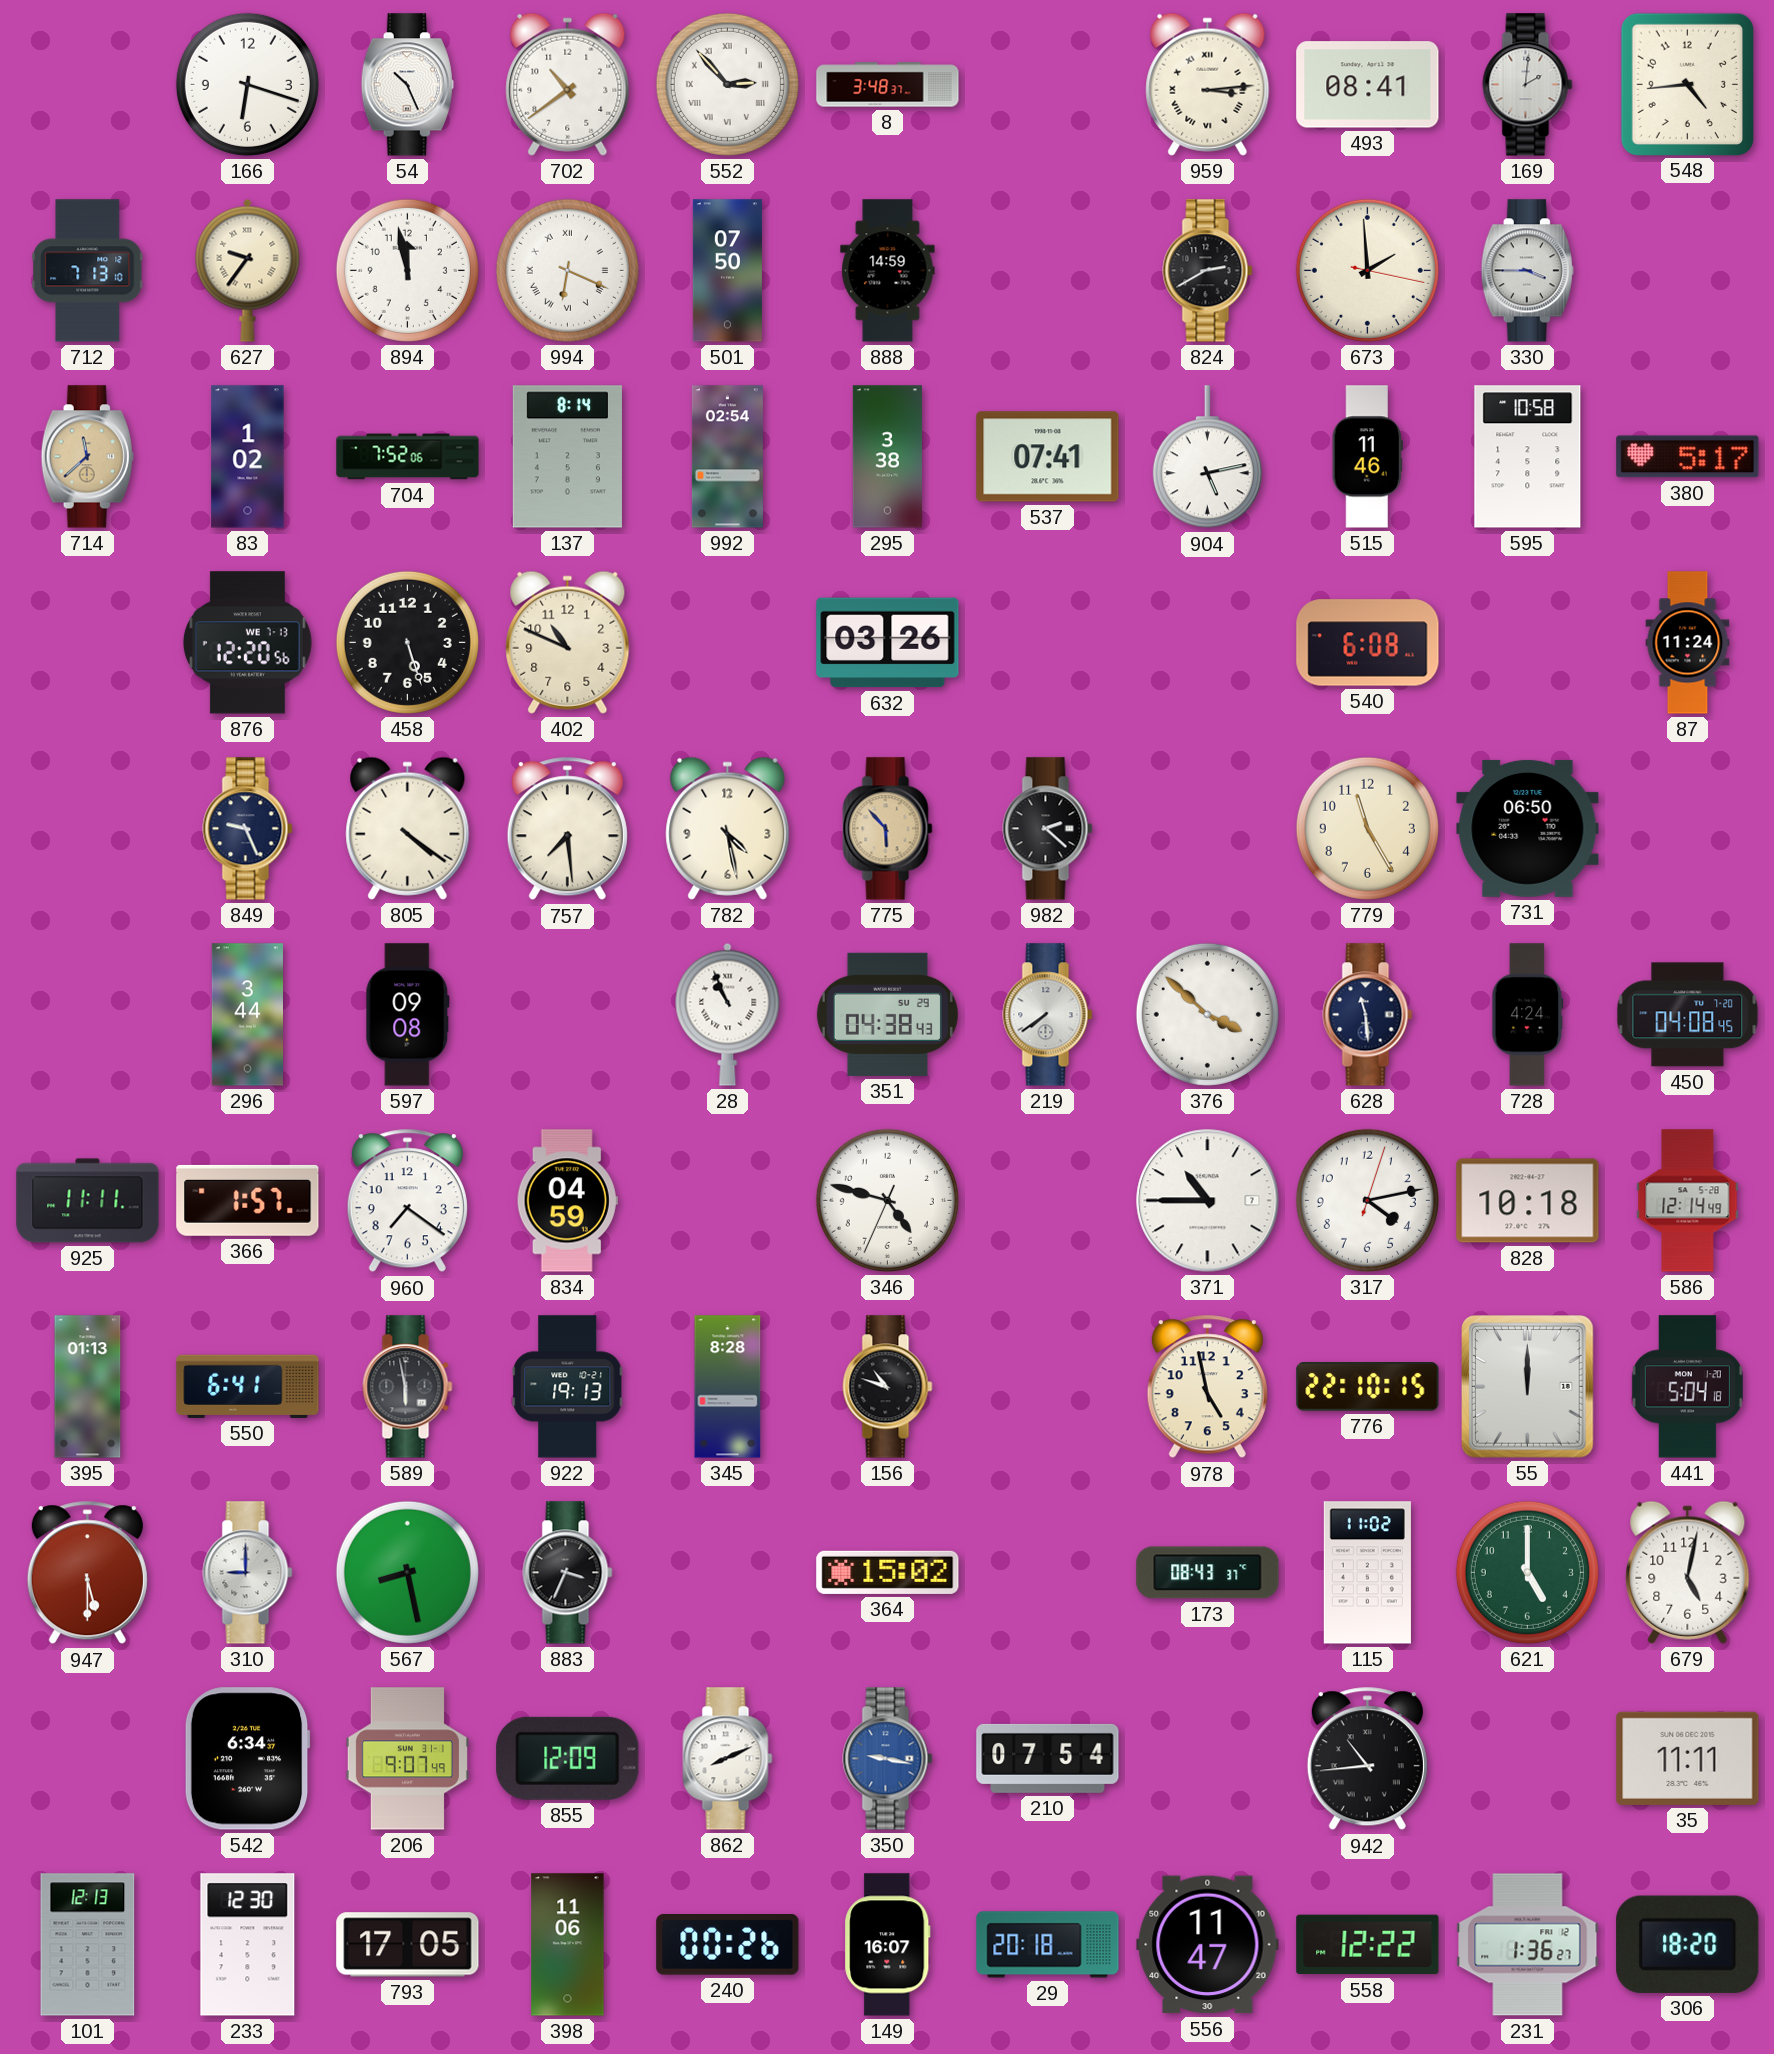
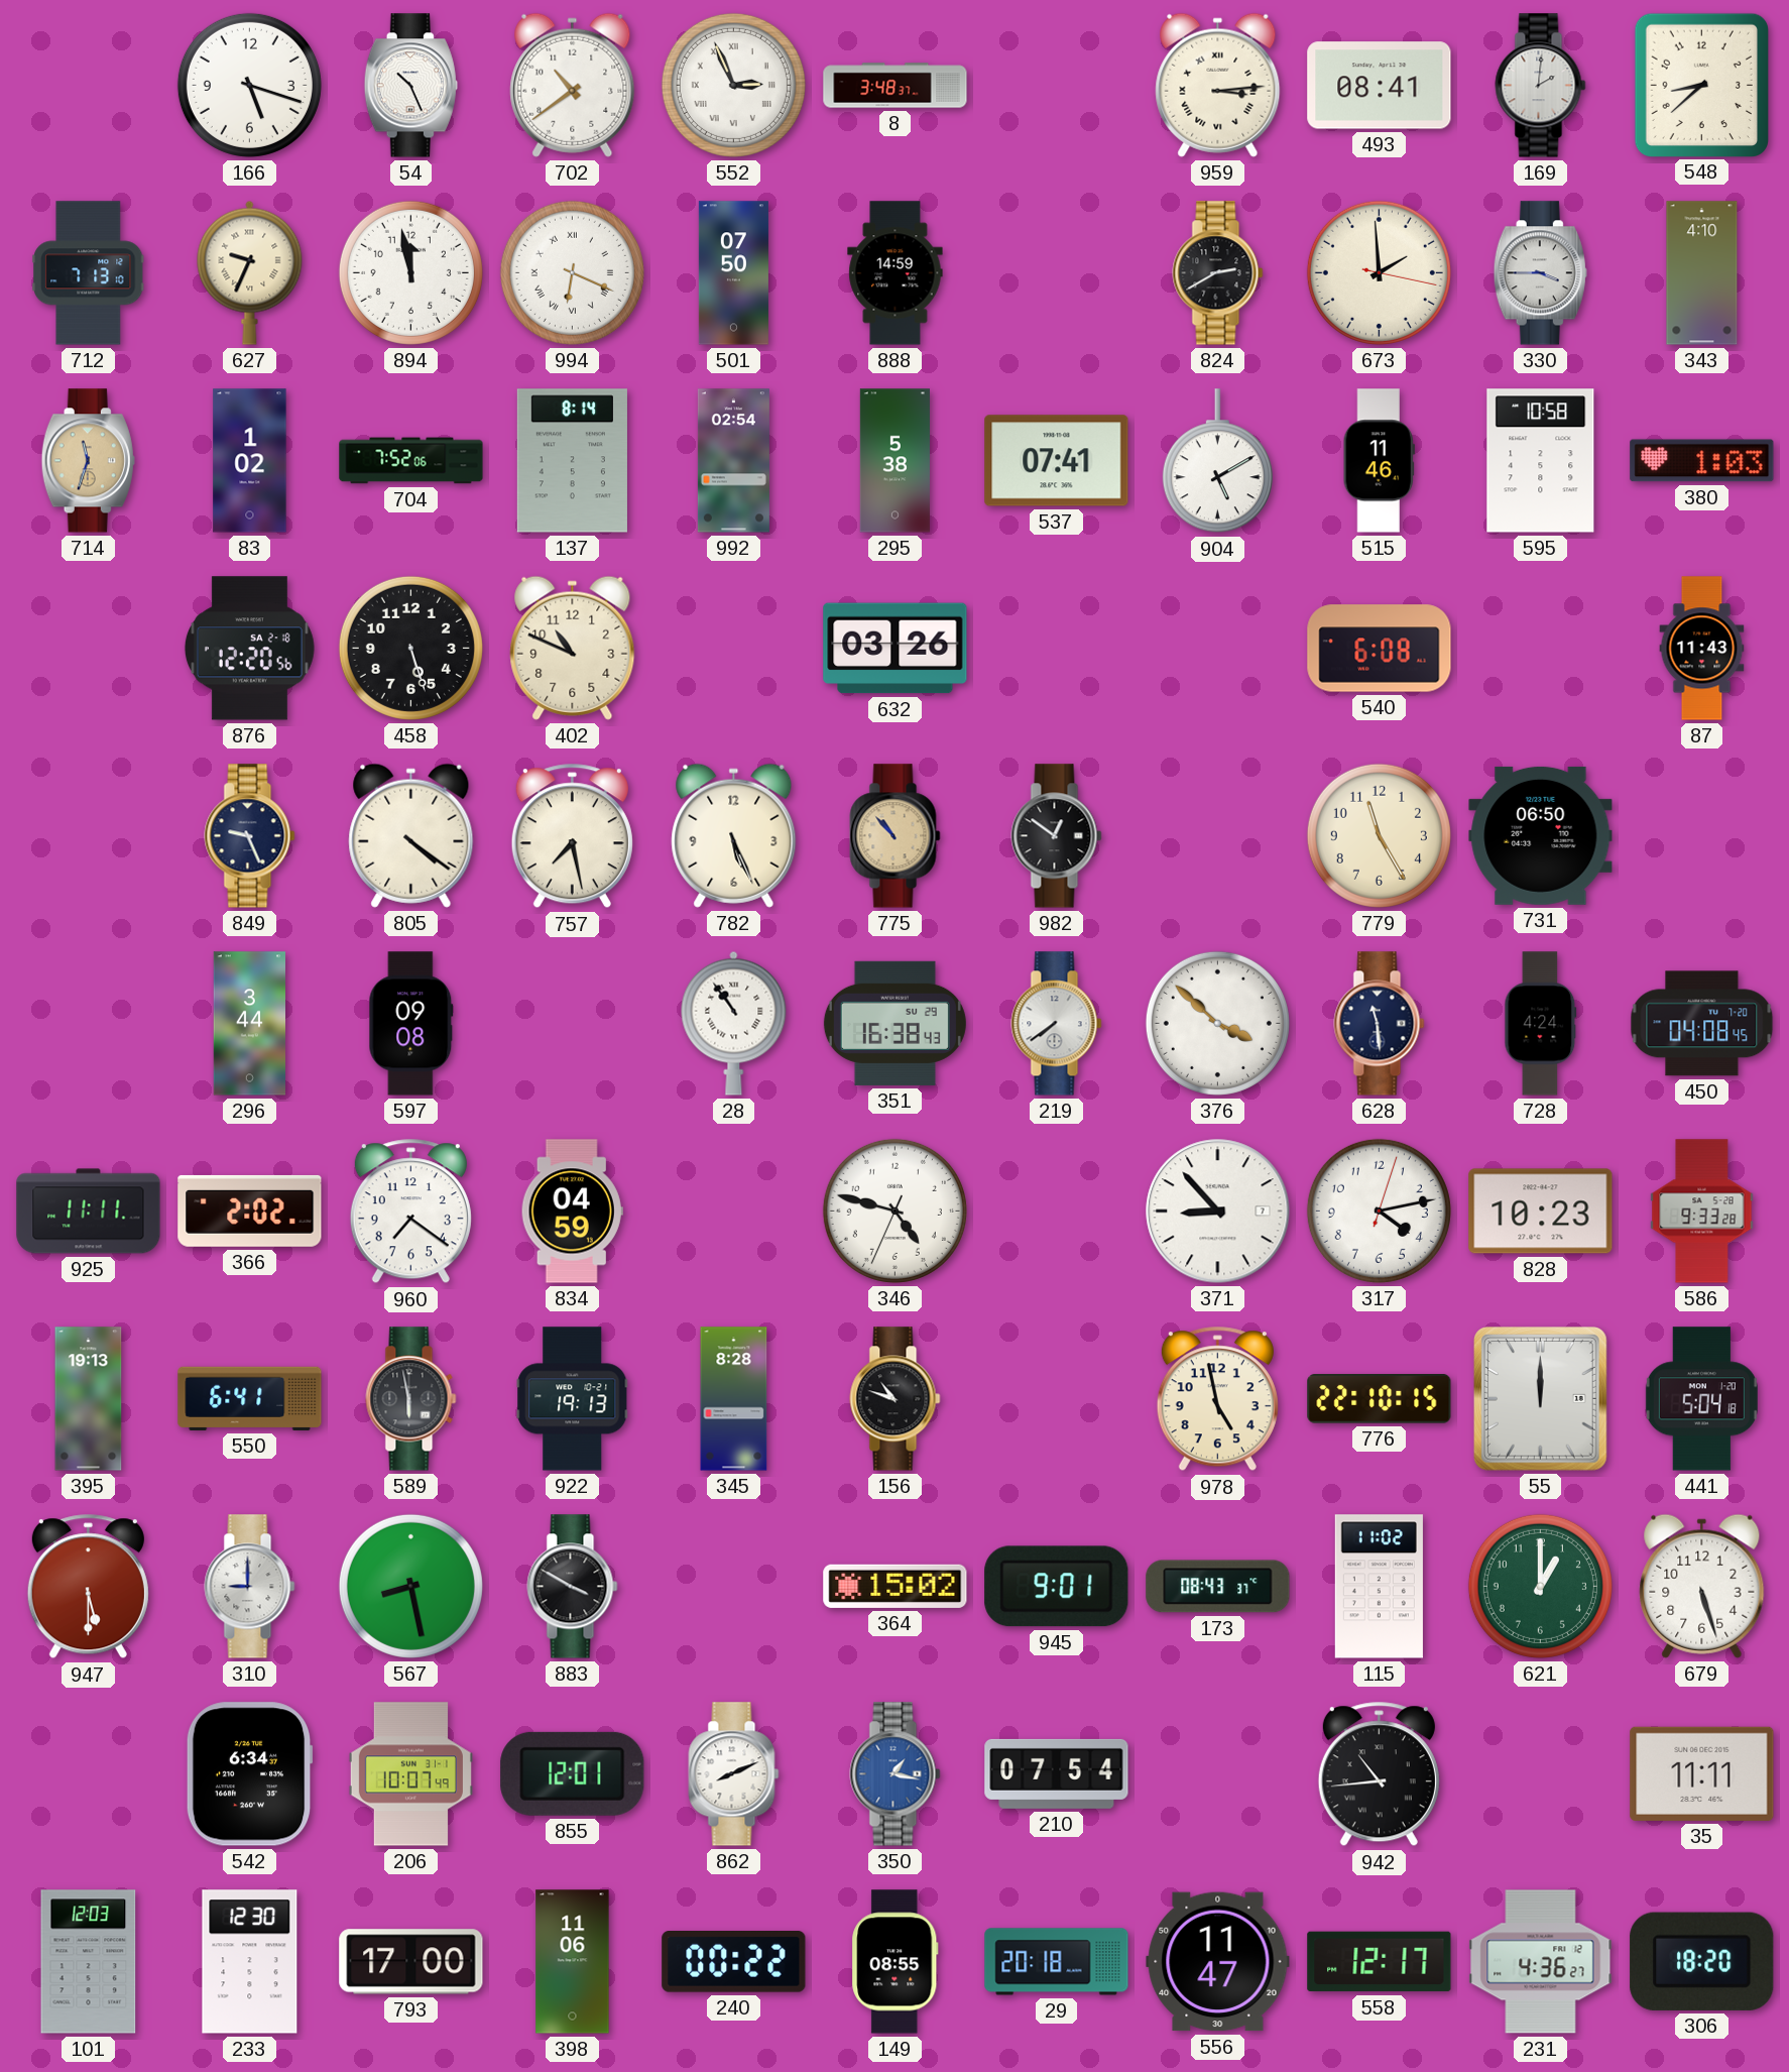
166: 6:18 -> 5:18
552: 2:53 -> 2:56
548: 4:44 -> 8:38
627: 9:36 -> 9:34
343: none -> 4:10
714: 11:38 -> 11:33
295: 3:38 -> 5:38
904: 5:13 -> 5:10
380: 5:17 -> 1:03
876 date: WE 7-13 -> SA 2-18
87: 11:24 -> 11:43
757: 7:29 -> 7:28
782: 4:28 -> 5:26
775: 5:53 -> 10:53
982: 2:22 -> 12:51
28: 10:56 -> 10:54
351: 04:38 -> 16:38
366: 1:57 -> 2:02
371: 10:45 -> 8:53
828: 10:18 -> 10:23
586: 12:14 -> 9:33
395: 01:13 -> 19:13
883: 3:34 -> 3:50
945: none -> 9:01
621: 5:00 -> 1:00
679: 5:02 -> 5:27
206: 9:07 -> 10:07
855: 12:09 -> 12:01
350: 9:17 -> 1:17
101: 12:13 -> 12:03
793: 17:05 -> 17:00
240: 00:26 -> 00:22
149: 16:07 -> 08:55
558: 12:22 -> 12:17
231: 1:36 -> 4:36
